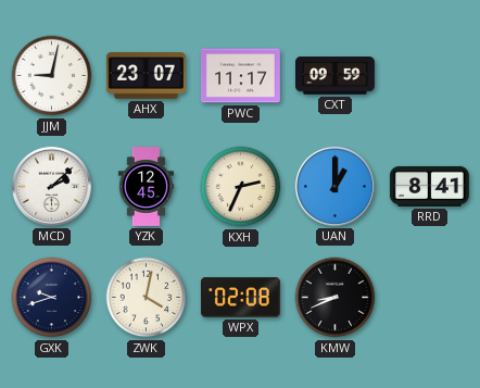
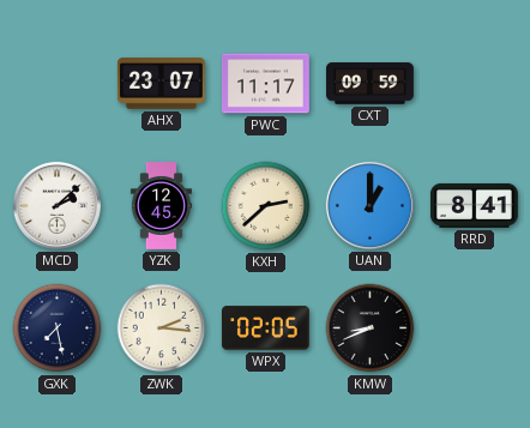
JJM: 9:02 -> none
KXH: 2:34 -> 2:38
GXK: 9:42 -> 7:28
ZWK: 4:02 -> 2:16
WPX: 02:08 -> 02:05
